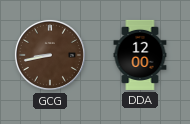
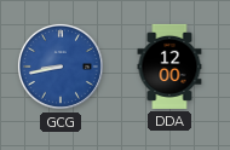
GCG dial: brown -> blue
